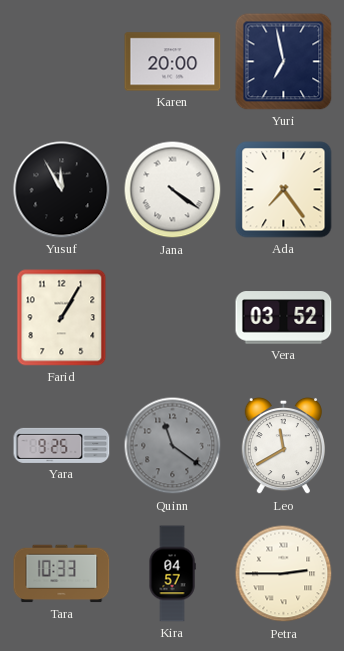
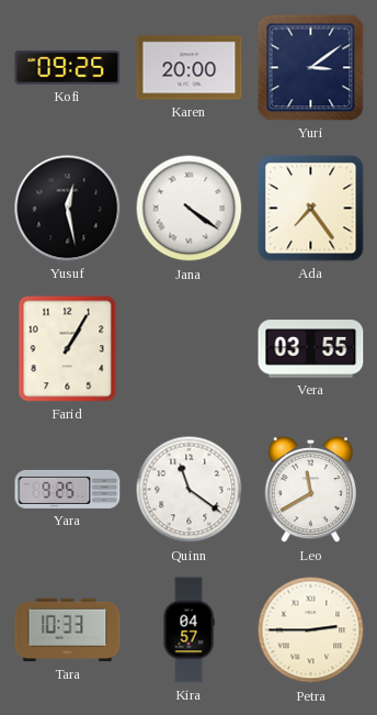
Kofi: none -> 09:25
Yuri: 6:58 -> 3:09
Yusuf: 11:55 -> 12:28
Vera: 03:52 -> 03:55
Quinn dial: grey -> white
